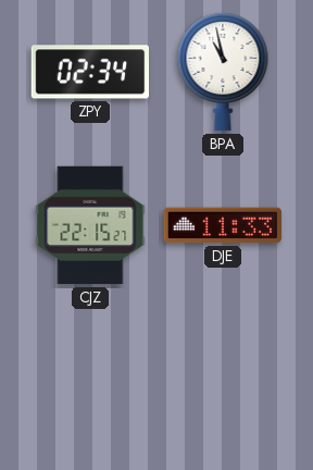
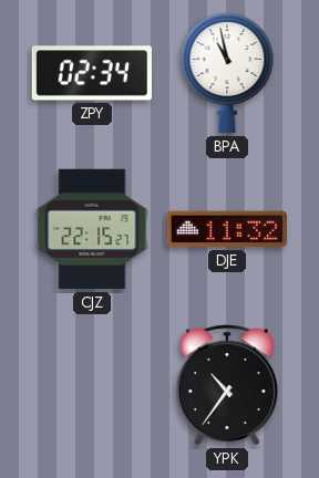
DJE: 11:33 -> 11:32
YPK: none -> 10:36
